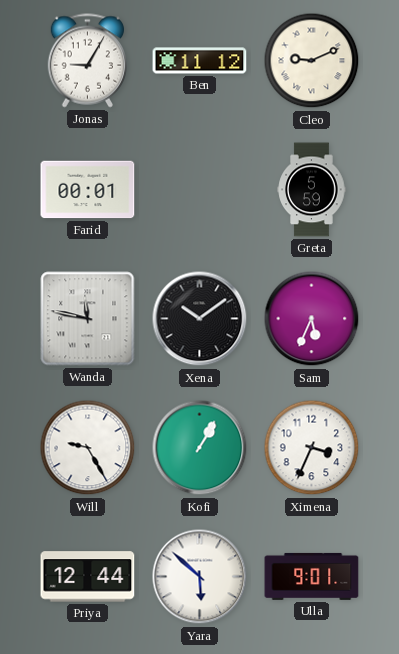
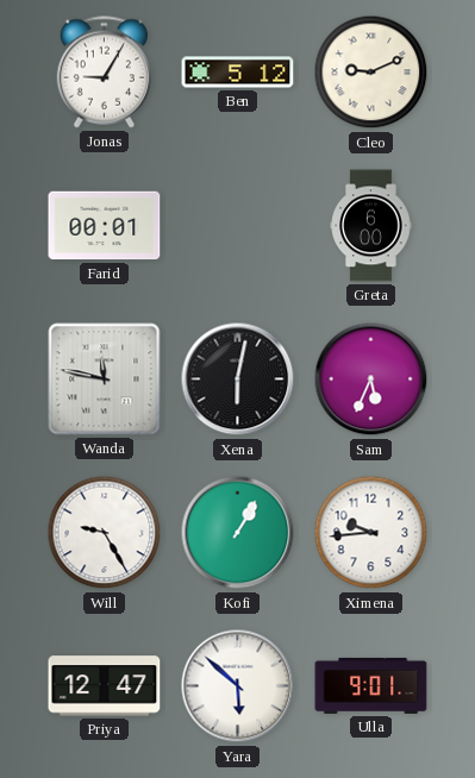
Ben: 11:12 -> 5:12
Greta: 5:59 -> 6:00
Xena: 10:09 -> 6:02
Ximena: 3:34 -> 9:44
Priya: 12:44 -> 12:47
